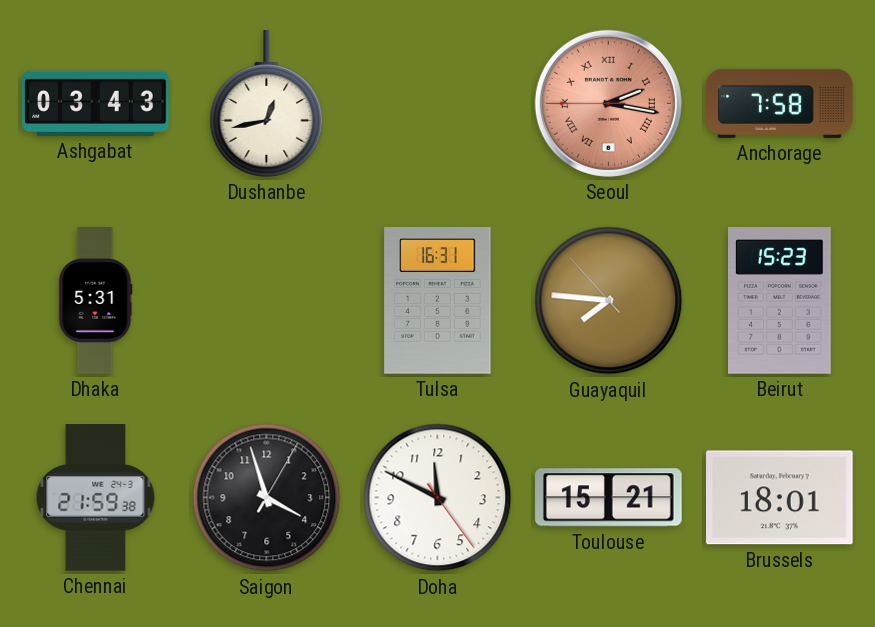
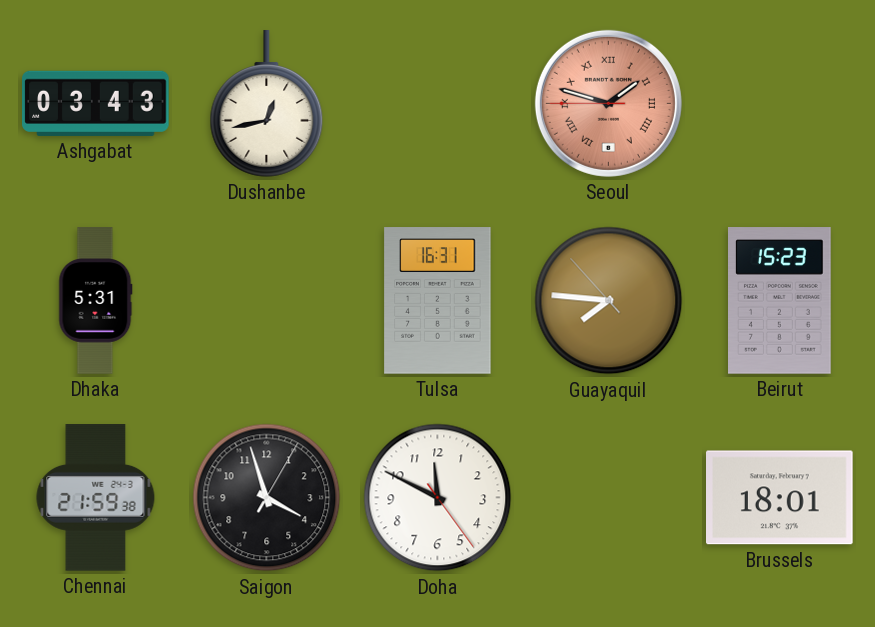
Seoul: 2:16 -> 1:47
Anchorage: 7:58 -> none
Toulouse: 15:21 -> none
